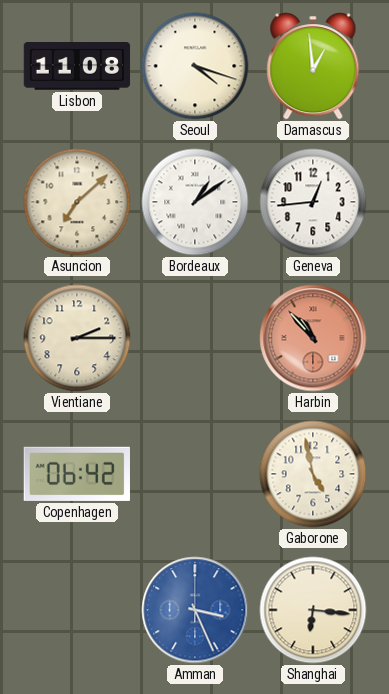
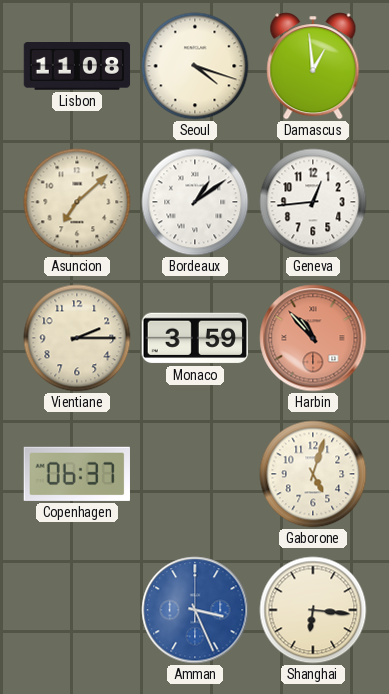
Monaco: none -> 3:59
Copenhagen: 06:42 -> 06:37
Gaborone: 4:58 -> 5:03
